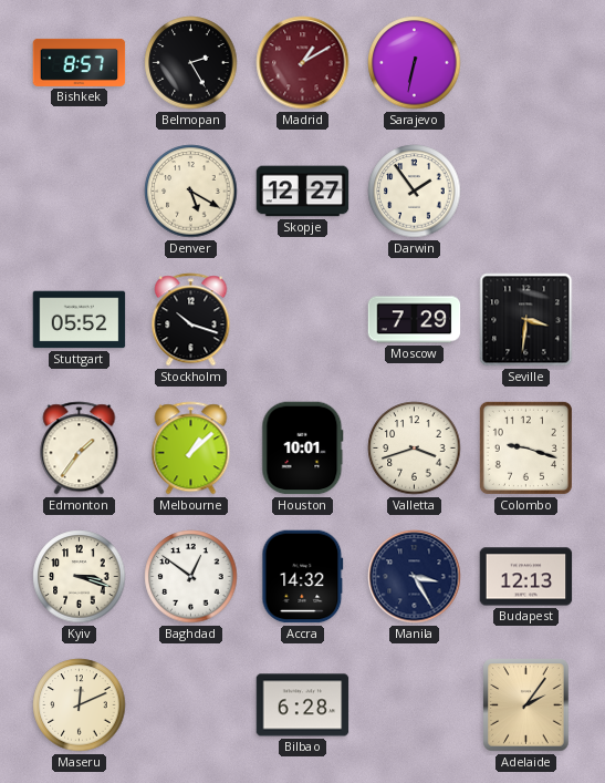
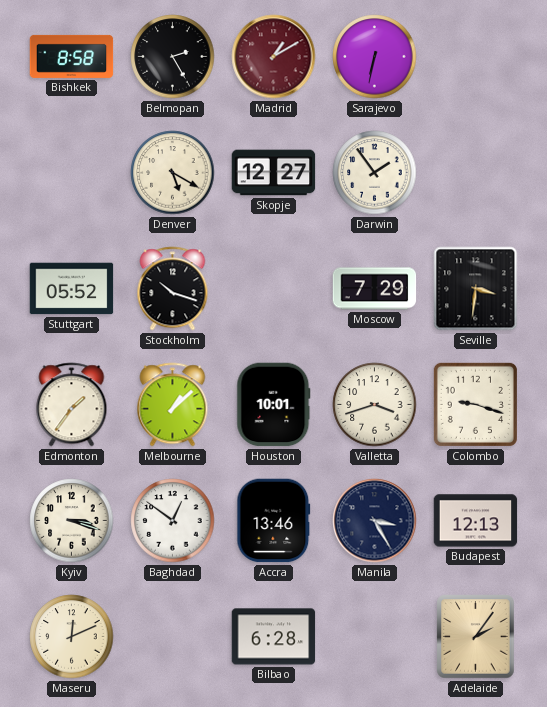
Bishkek: 8:57 -> 8:58
Accra: 14:32 -> 13:46
